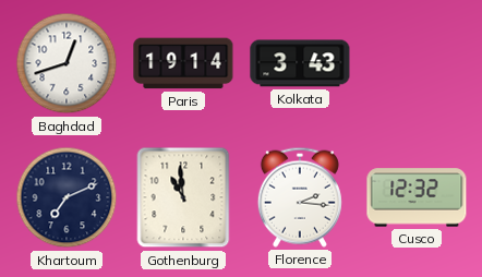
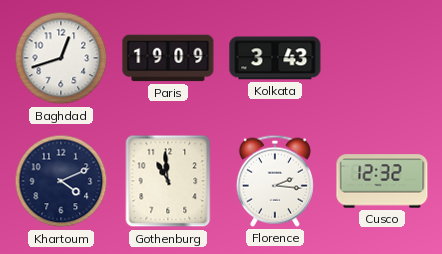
Paris: 19:14 -> 19:09
Khartoum: 7:11 -> 4:11
